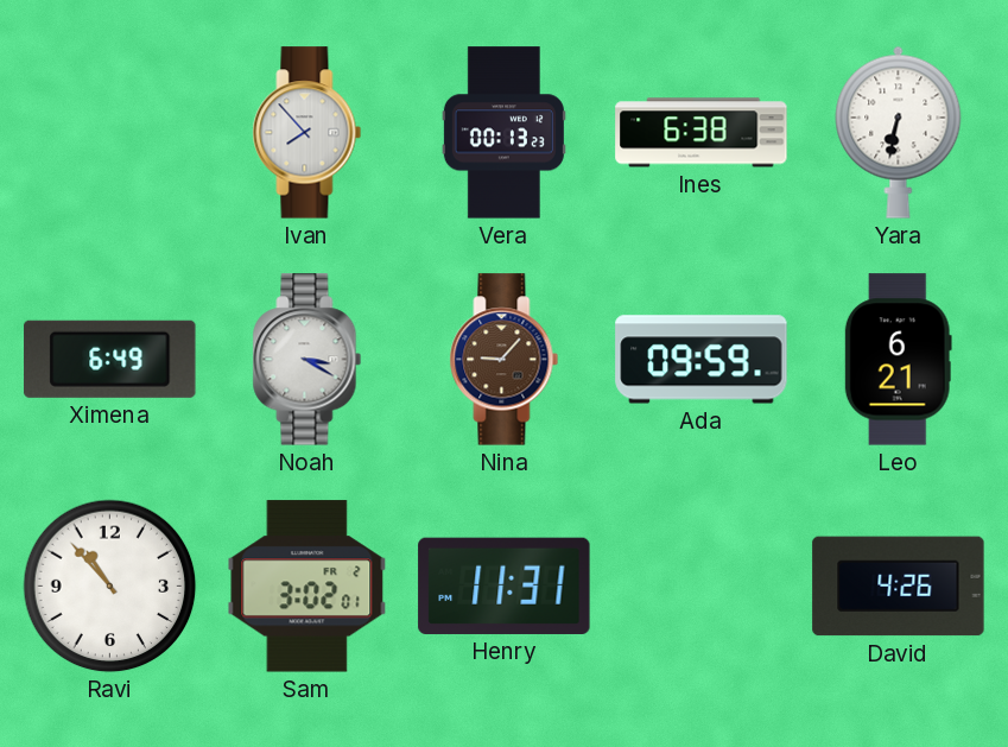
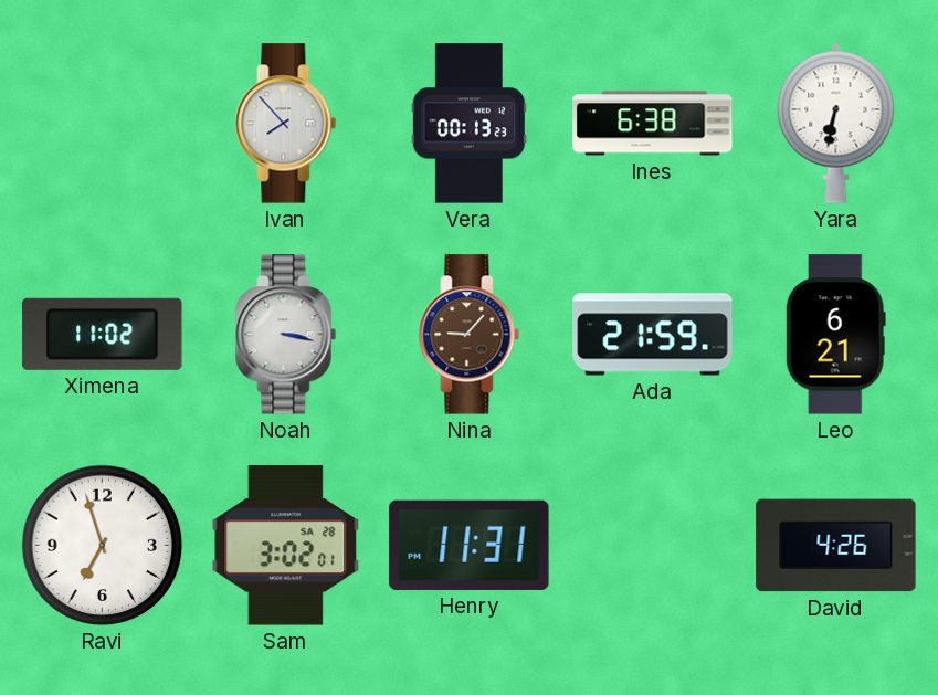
Ximena: 6:49 -> 11:02
Noah: 3:20 -> 3:17
Ada: 09:59 -> 21:59
Ravi: 10:53 -> 6:57
Sam date: FR 2 -> SA 28
